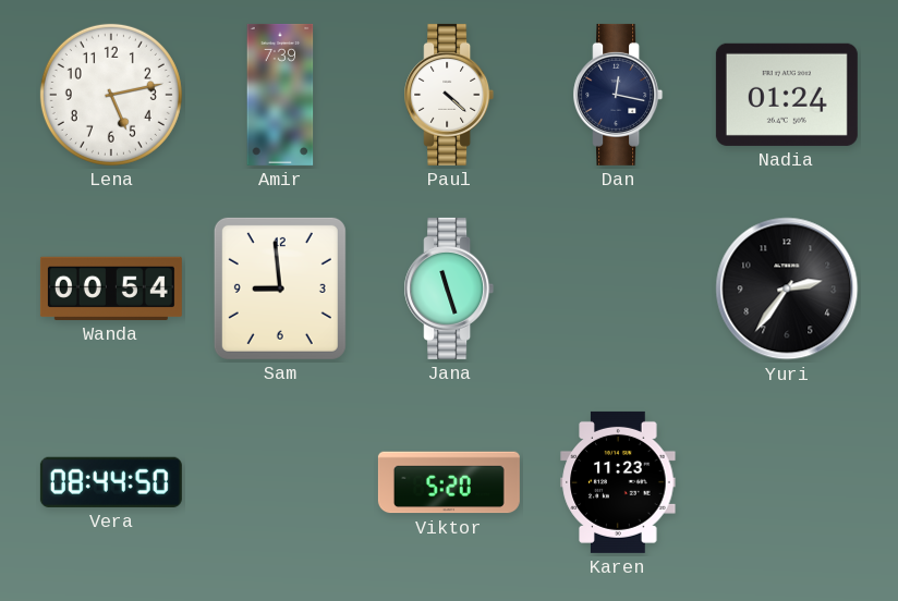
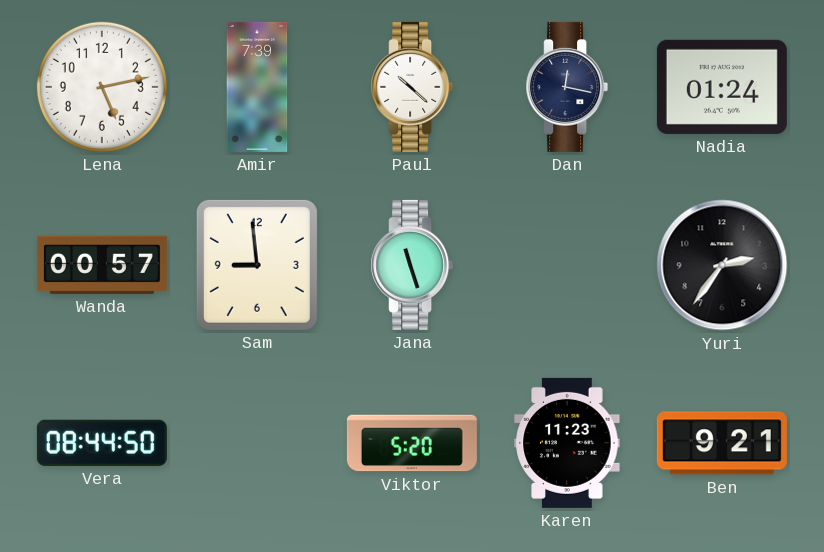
Paul: 4:22 -> 10:22
Wanda: 00:54 -> 00:57
Ben: none -> 9:21
